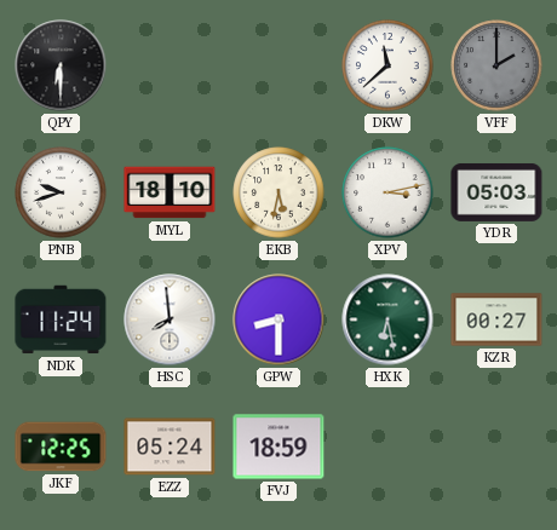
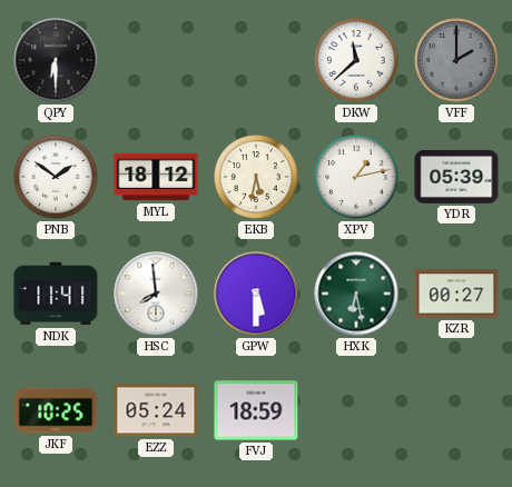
PNB: 9:42 -> 1:51
MYL: 18:10 -> 18:12
XPV: 3:13 -> 1:13
YDR: 05:03 -> 05:39
NDK: 11:24 -> 11:41
GPW: 8:30 -> 5:30
JKF: 12:25 -> 10:25
